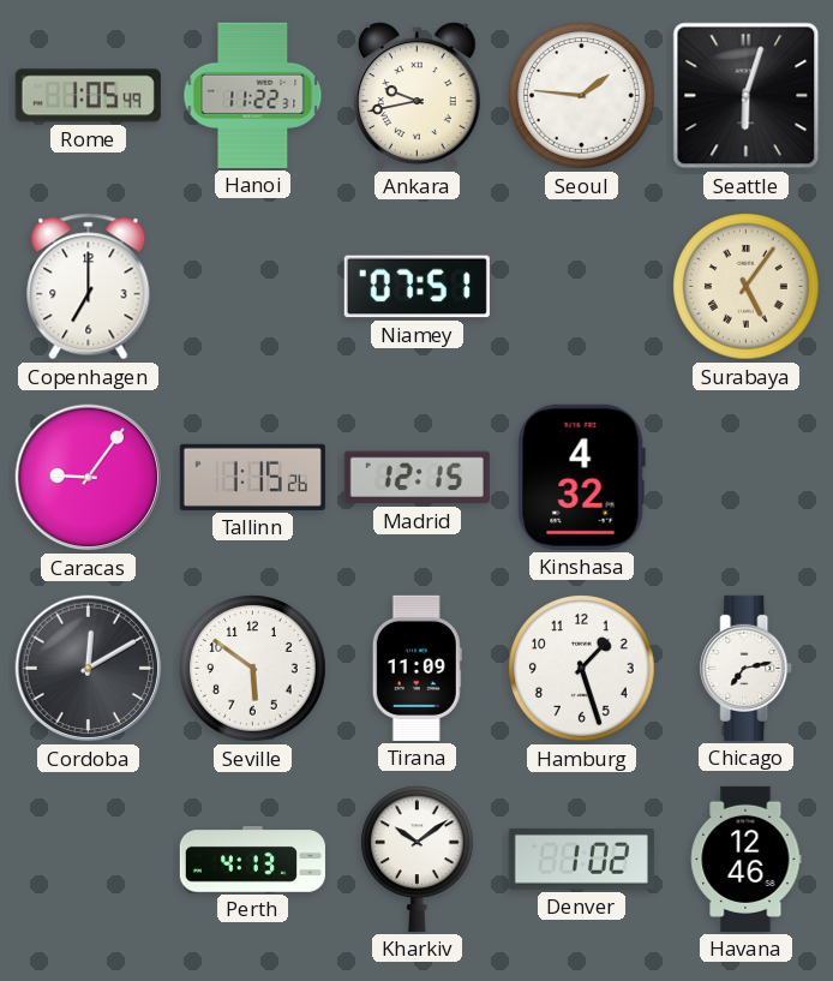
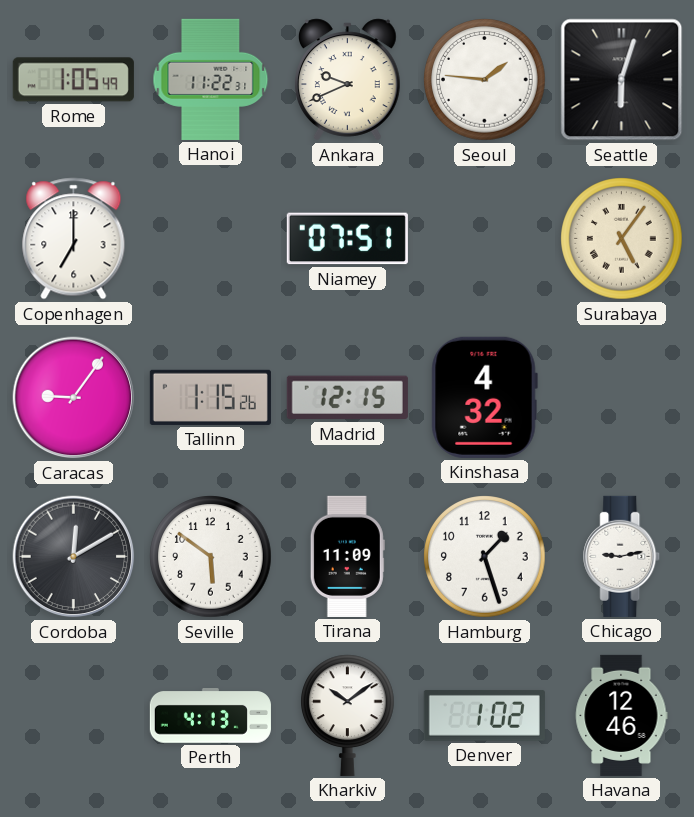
Ankara: 9:43 -> 9:41
Chicago: 7:13 -> 9:13
